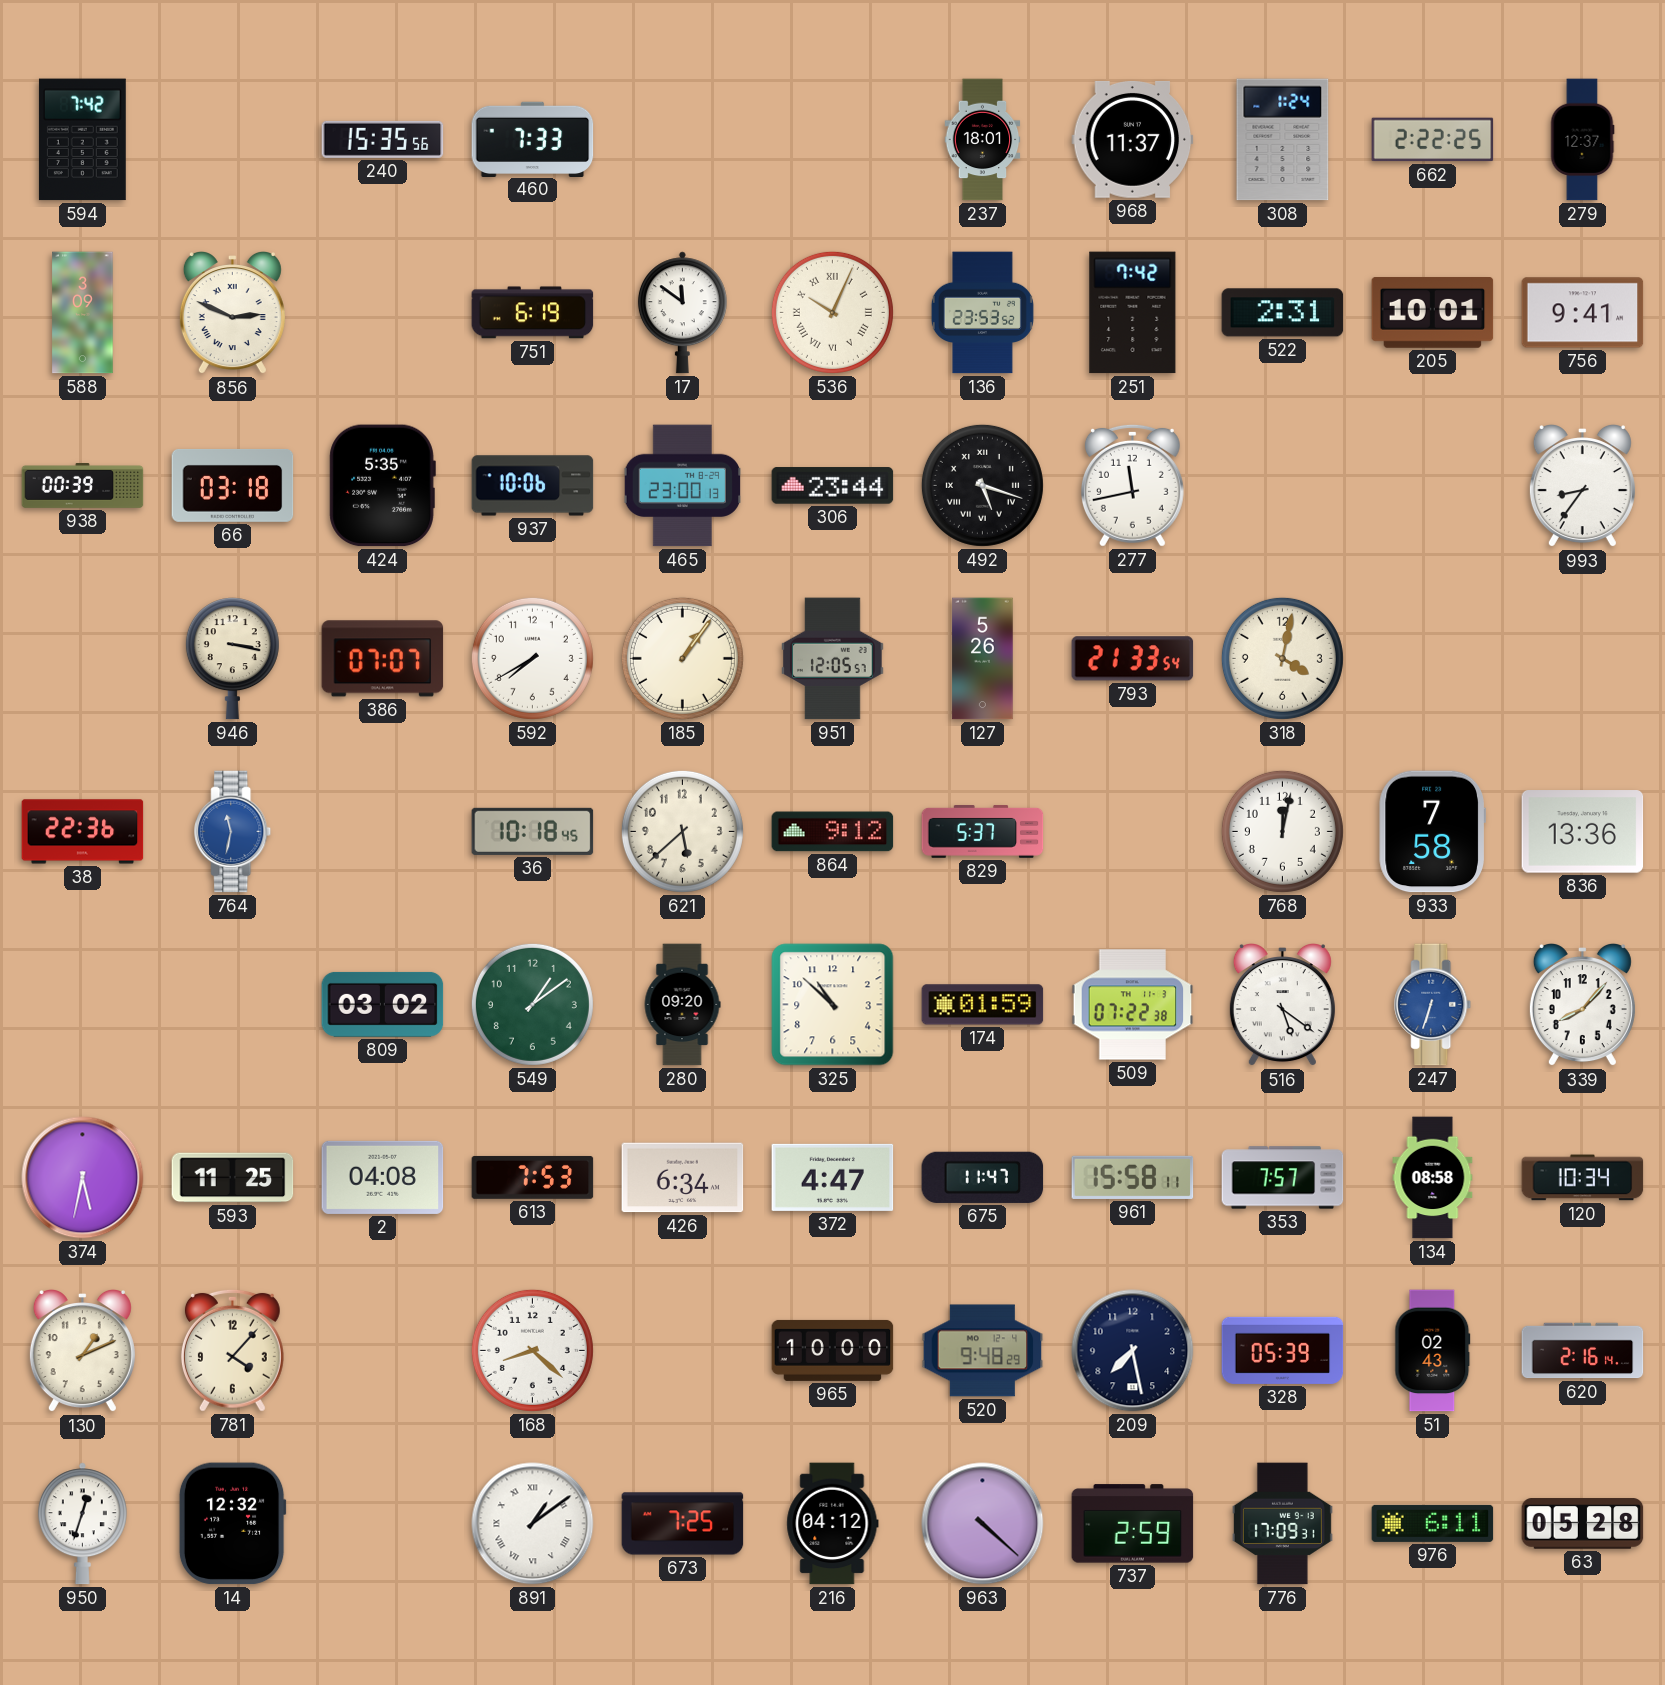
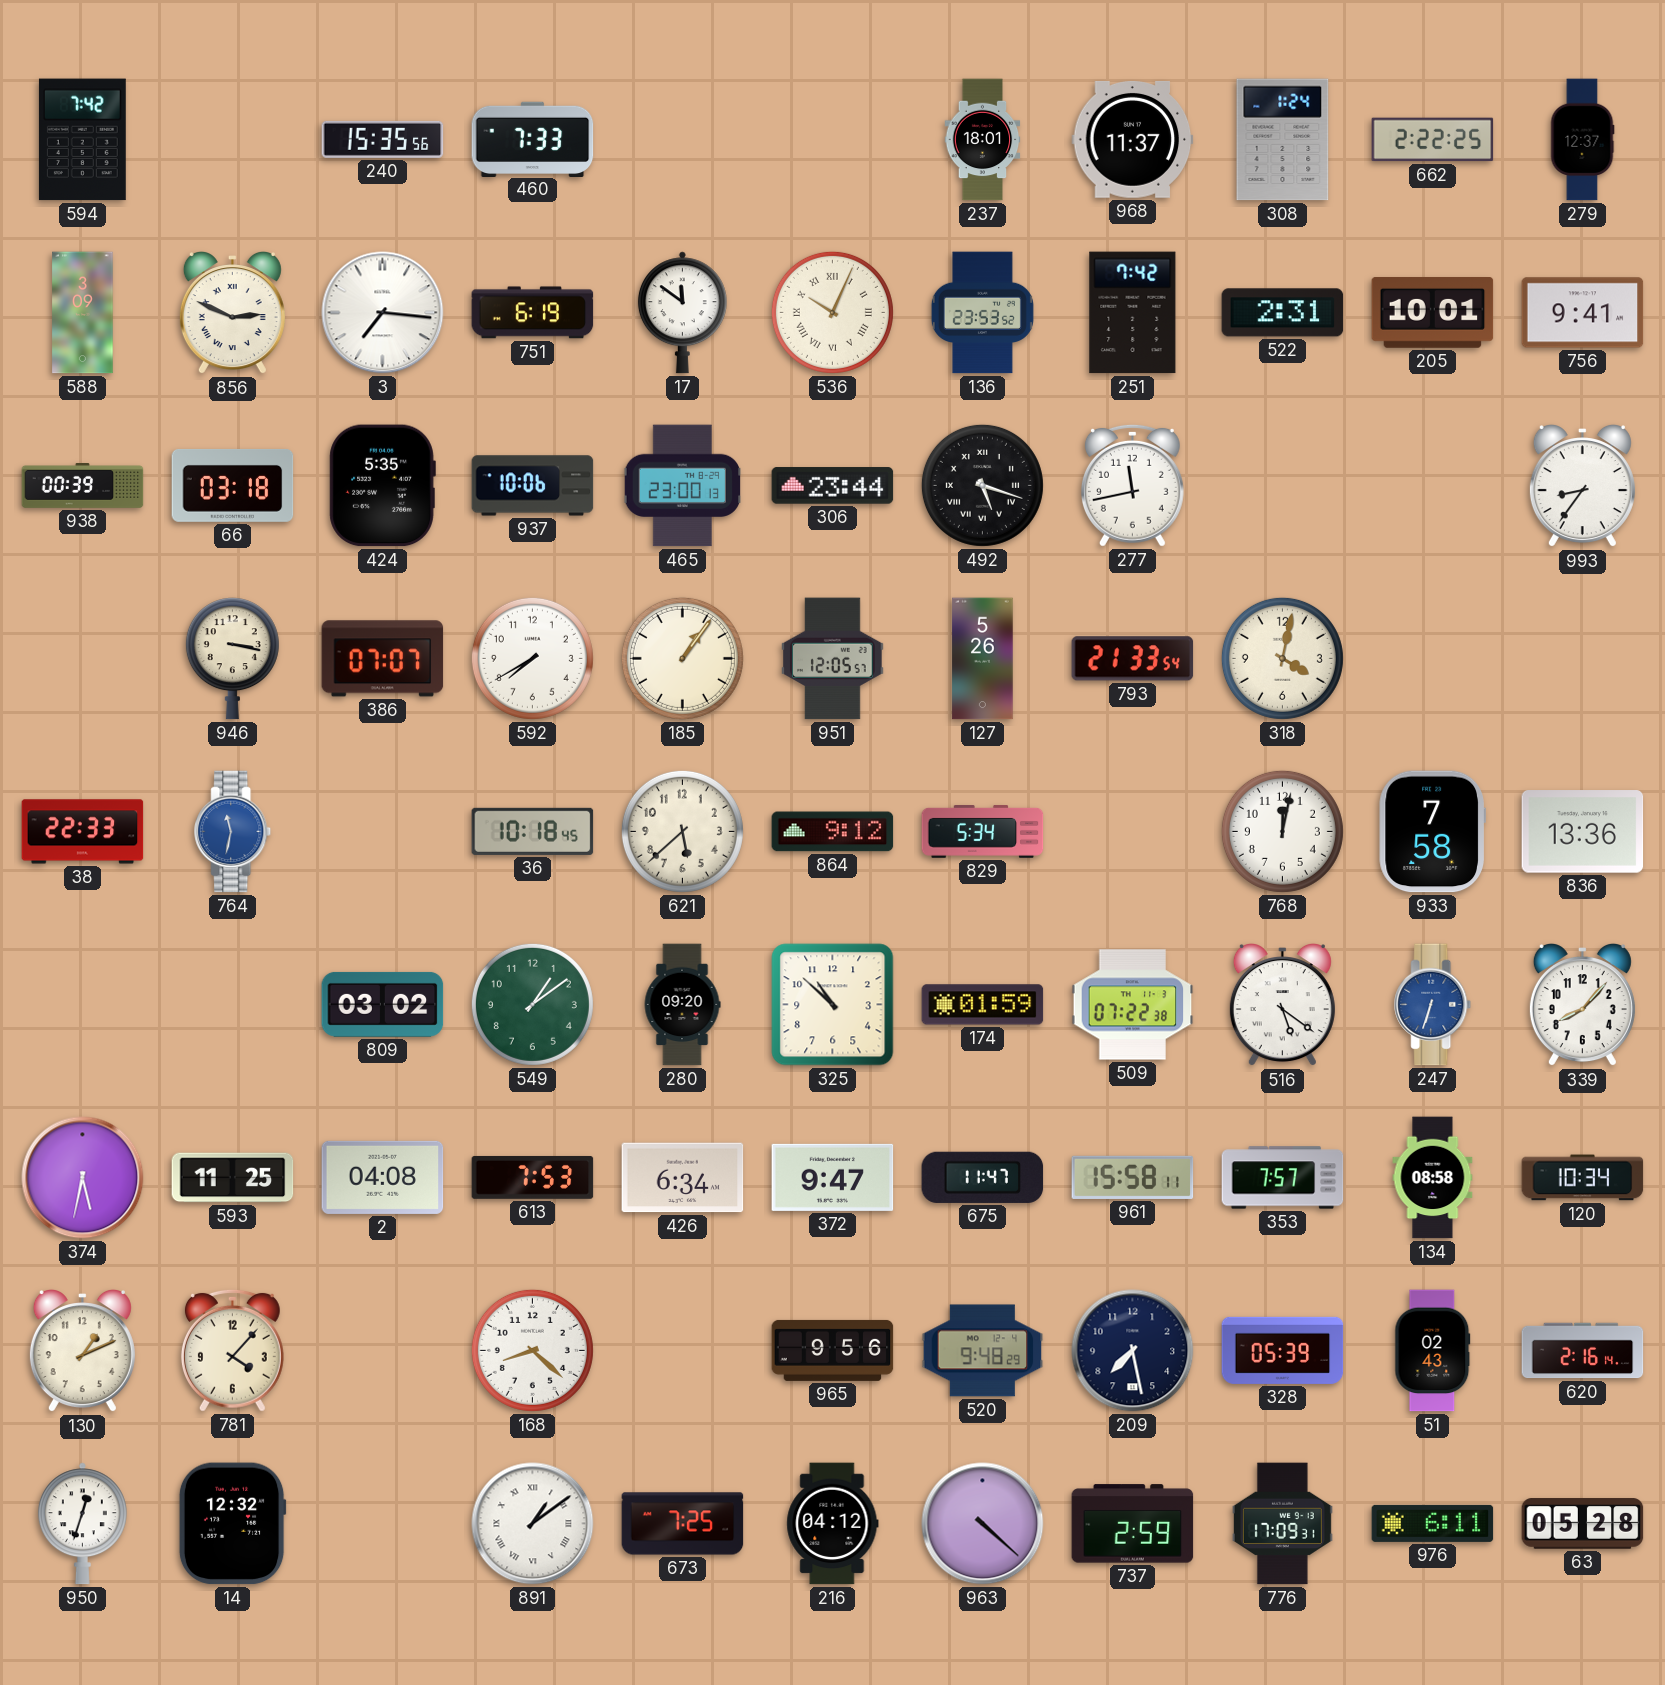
3: none -> 7:16
38: 22:36 -> 22:33
829: 5:37 -> 5:34
372: 4:47 -> 9:47
965: 10:00 -> 9:56
